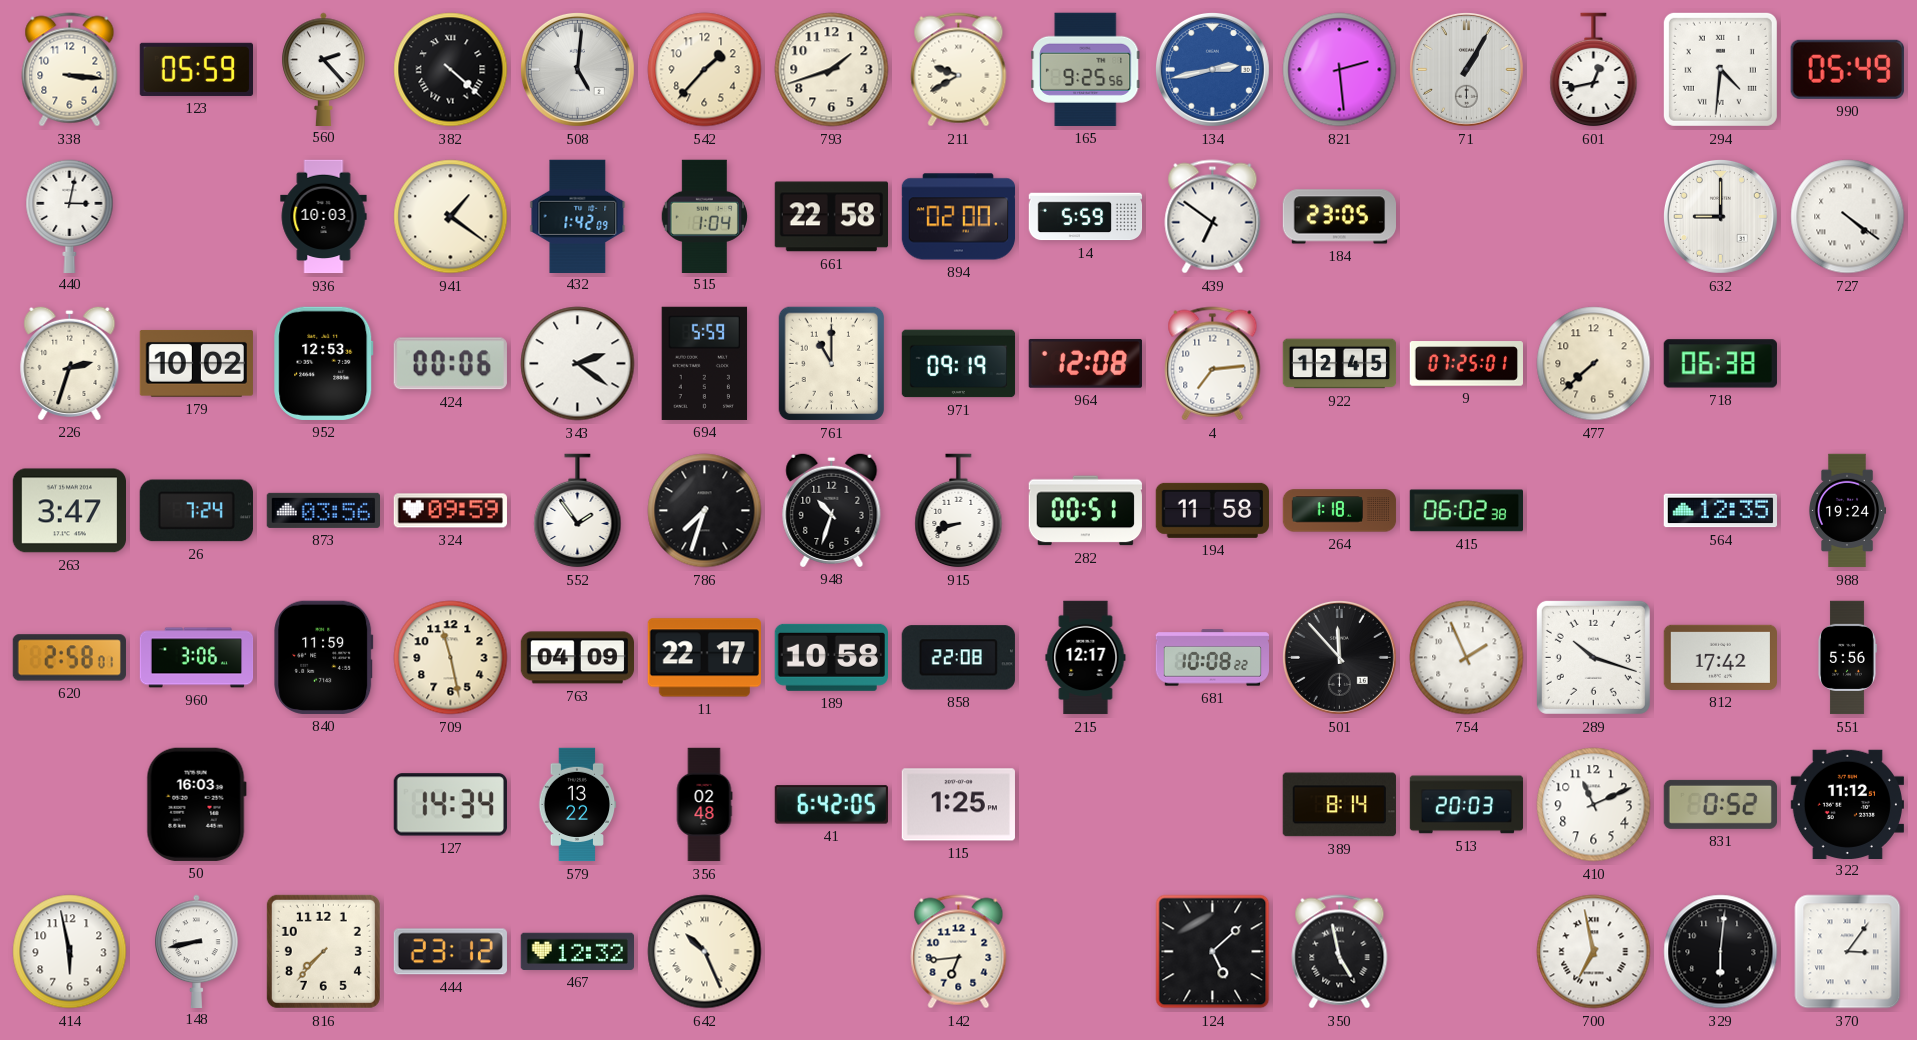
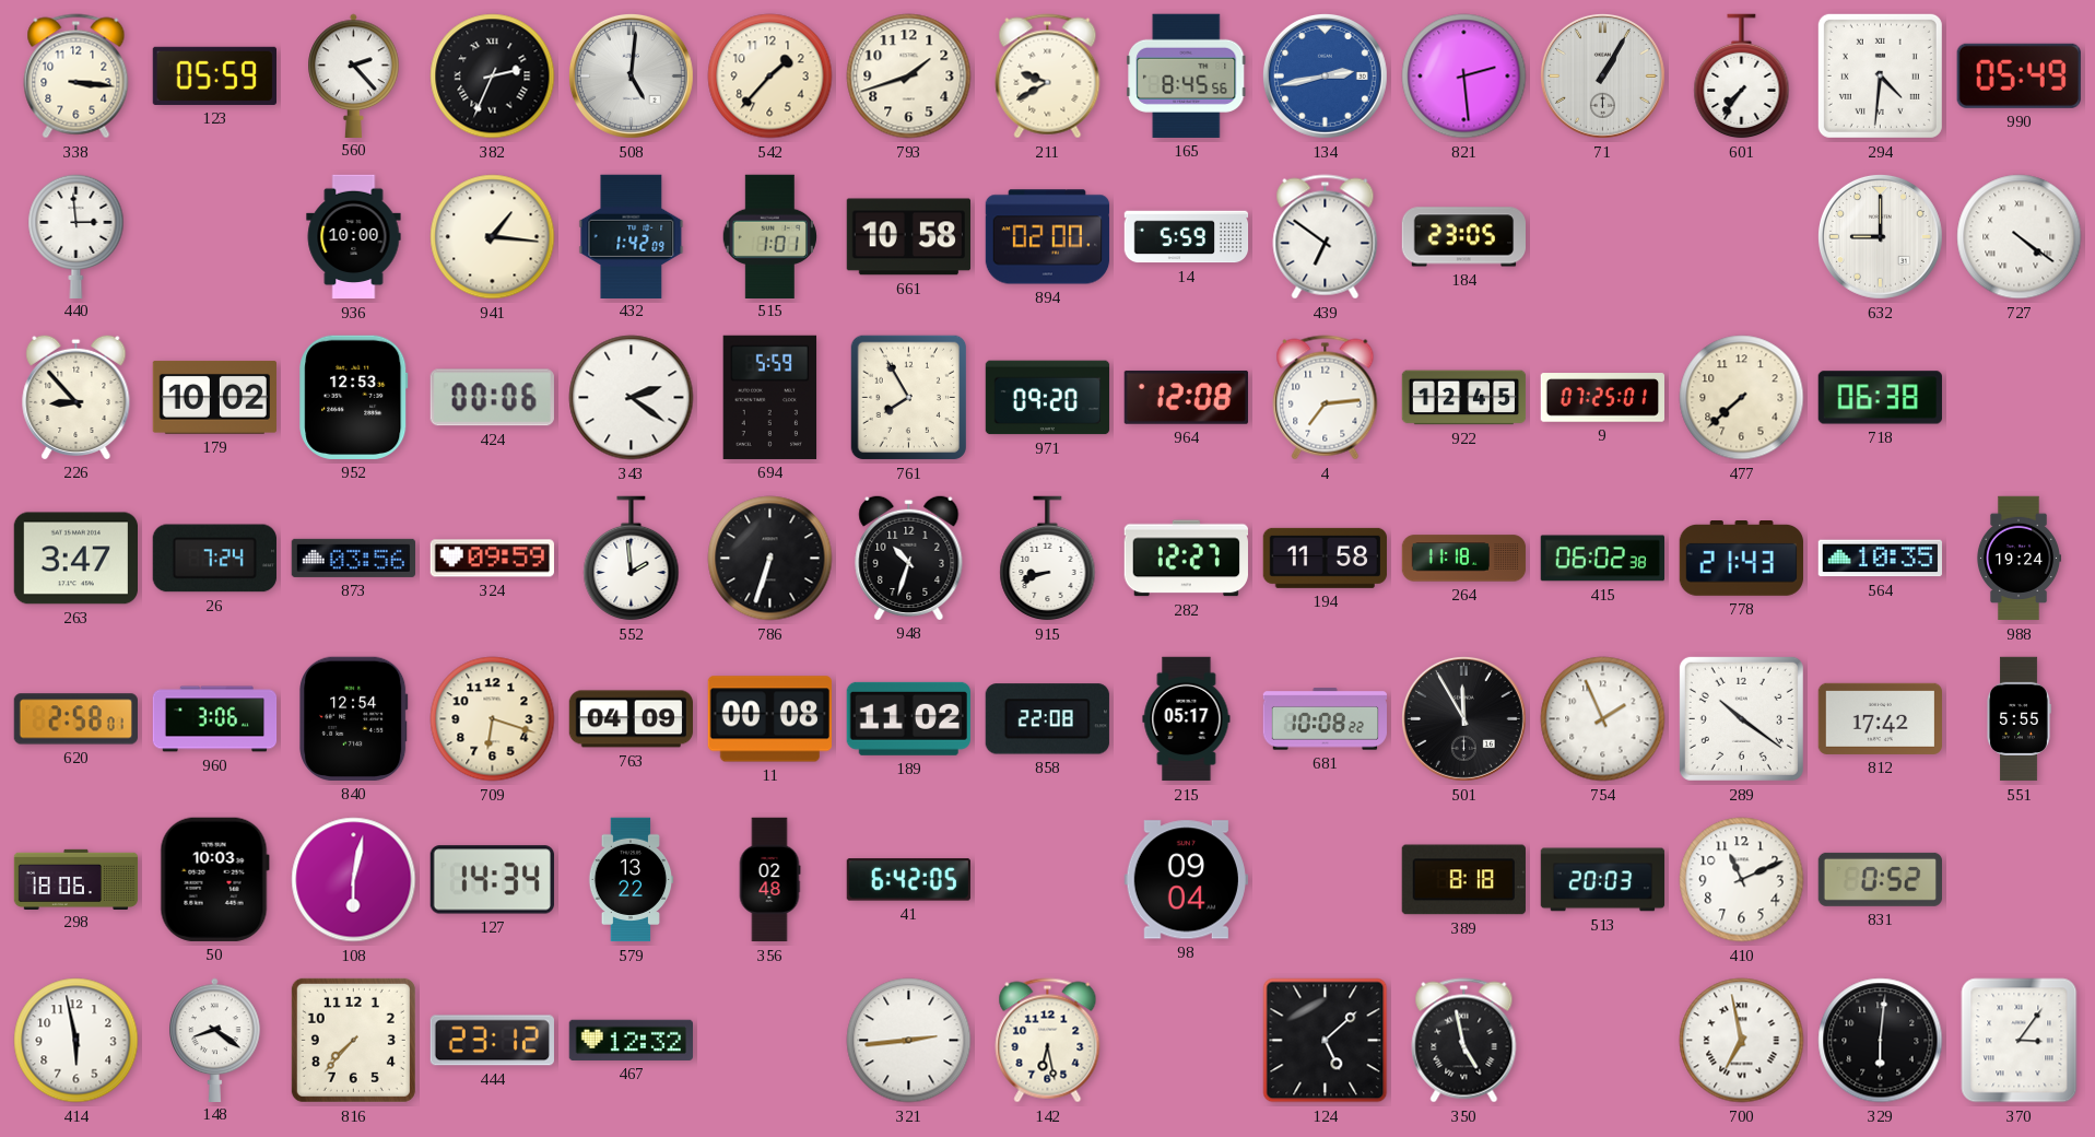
382: 4:22 -> 2:34
165: 9:25 -> 8:45
601: 12:43 -> 7:36
440: 3:02 -> 2:59
936: 10:03 -> 10:00
941: 1:21 -> 1:16
515: 1:04 -> 1:01
661: 22:58 -> 10:58
226: 2:33 -> 8:53
761: 11:00 -> 7:55
971: 09:19 -> 09:20
552: 1:54 -> 1:59
786: 7:33 -> 6:33
282: 00:51 -> 12:27
264: 1:18 -> 11:18
778: none -> 21:43
564: 12:35 -> 10:35
840: 11:59 -> 12:54
709: 11:28 -> 6:18
11: 22:17 -> 00:08
189: 10:58 -> 11:02
215: 12:17 -> 05:17
501: 11:53 -> 11:55
289: 10:18 -> 10:21
551: 5:56 -> 5:55
298: none -> 18:06
50: 16:03 -> 10:03
108: none -> 6:02
115: 1:25 -> none
98: none -> 09:04
389: 8:14 -> 8:18
322: 11:12 -> none
148: 8:43 -> 8:21
642: 10:26 -> none
321: none -> 2:44
142: 6:44 -> 6:28
